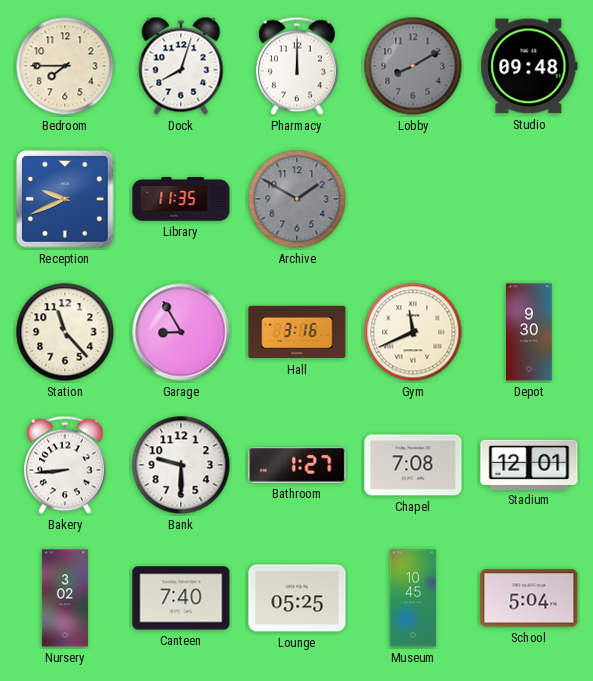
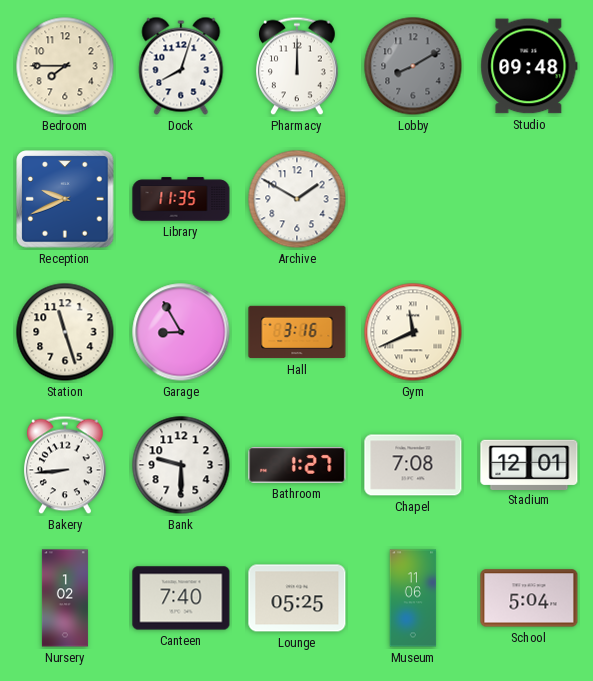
Archive dial: grey -> white
Station: 11:23 -> 11:27
Depot: 9:30 -> none
Nursery: 3:02 -> 1:02
Museum: 10:45 -> 11:06
